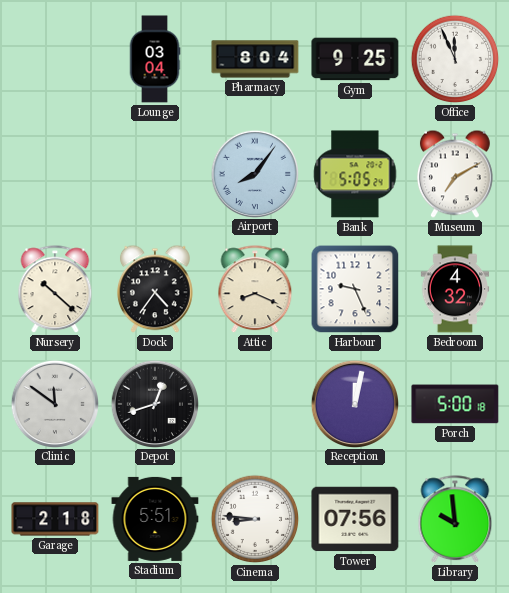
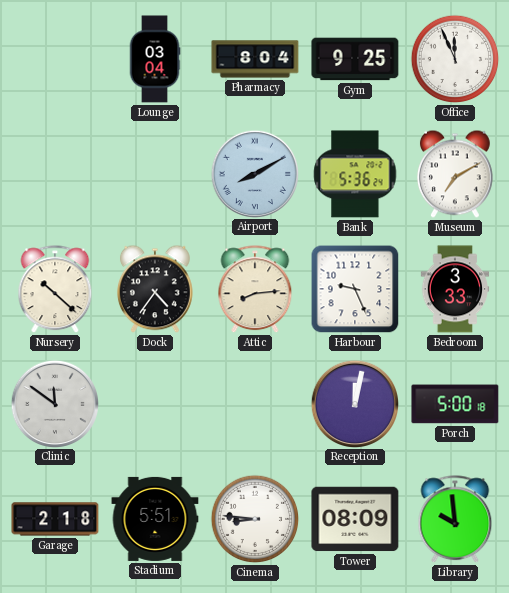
Airport: 8:06 -> 8:10
Bank: 5:05 -> 5:36
Attic: 8:19 -> 8:14
Bedroom: 4:32 -> 3:33
Depot: 12:42 -> none
Tower: 07:56 -> 08:09
